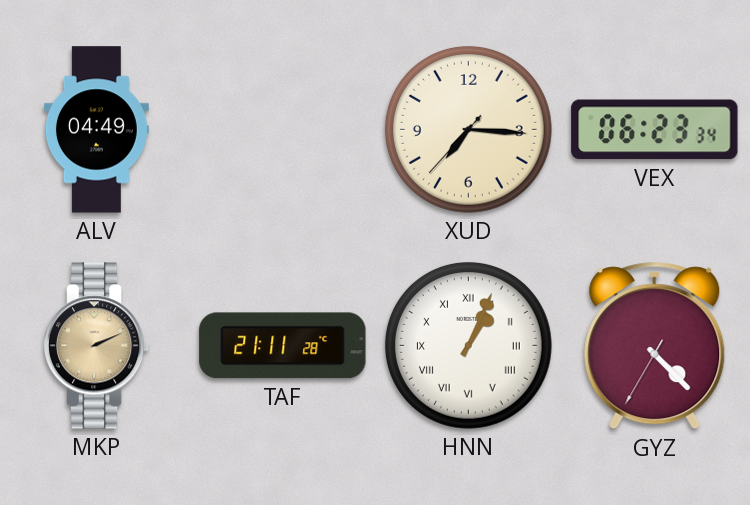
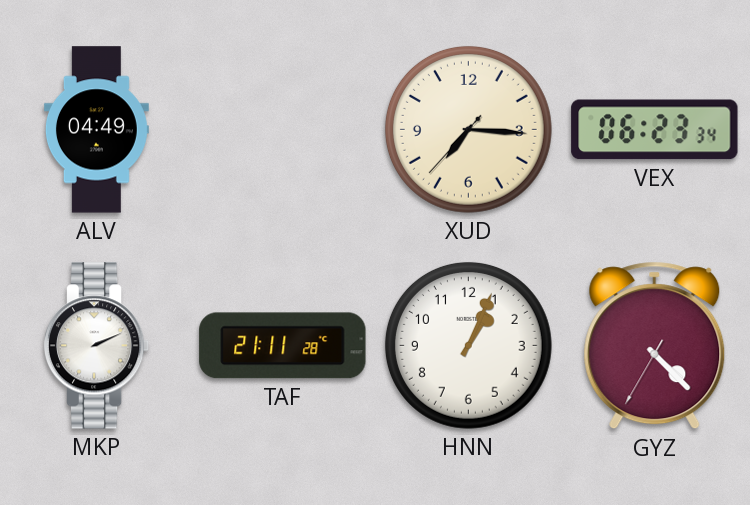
MKP dial: champagne -> white
HNN numerals: Roman -> Arabic
